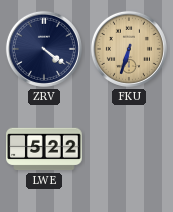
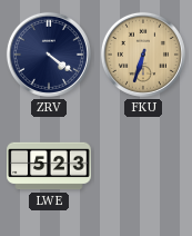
LWE: 5:22 -> 5:23
